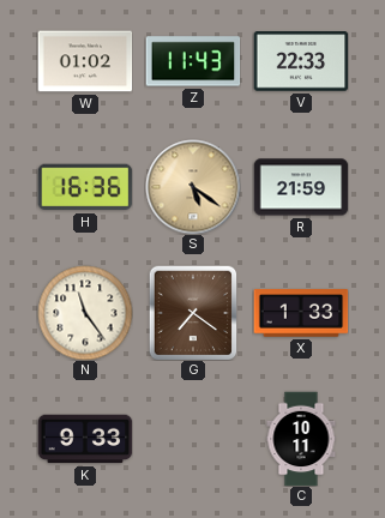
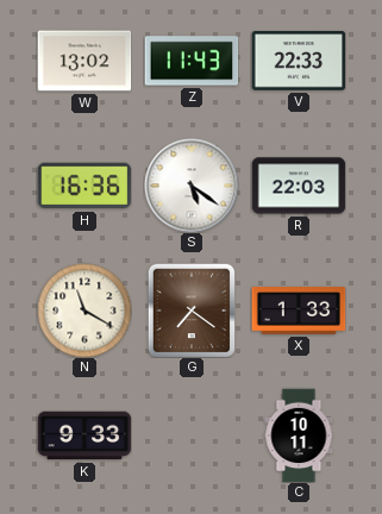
W: 01:02 -> 13:02
S dial: champagne -> white
R: 21:59 -> 22:03
N: 11:24 -> 11:20
